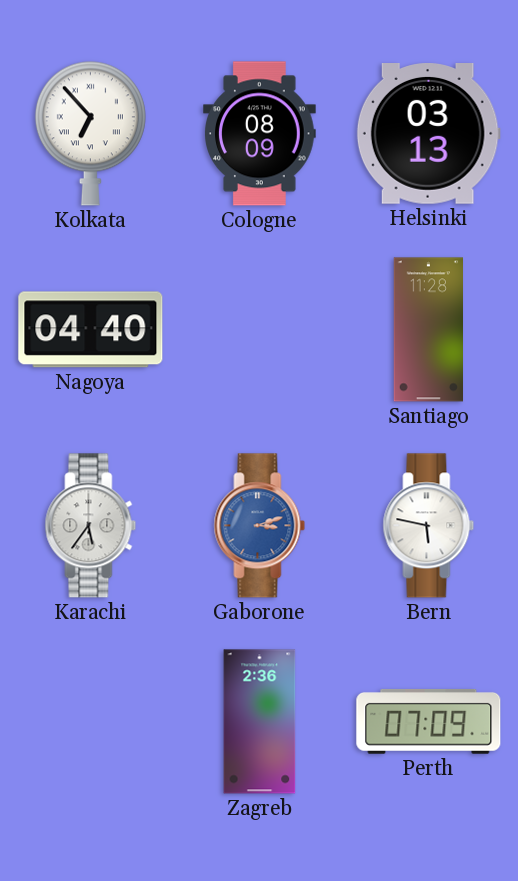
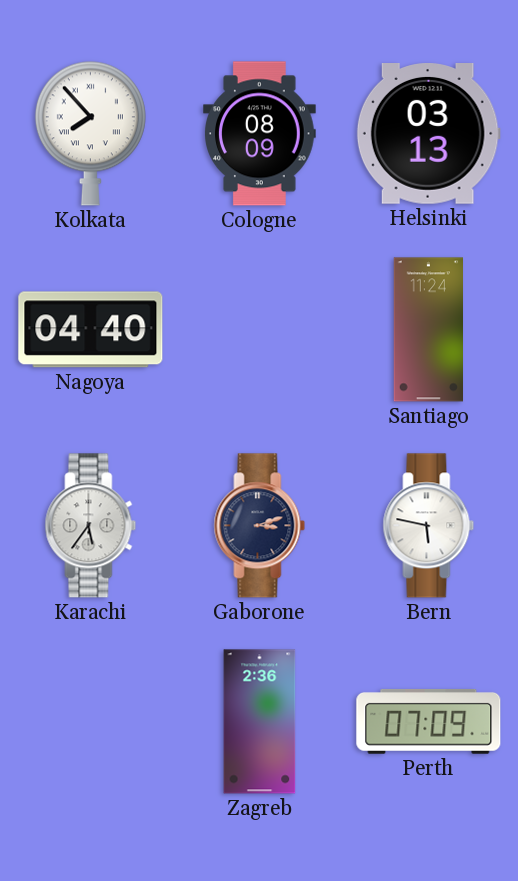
Kolkata: 6:53 -> 7:53
Santiago: 11:28 -> 11:24
Gaborone dial: blue -> navy
